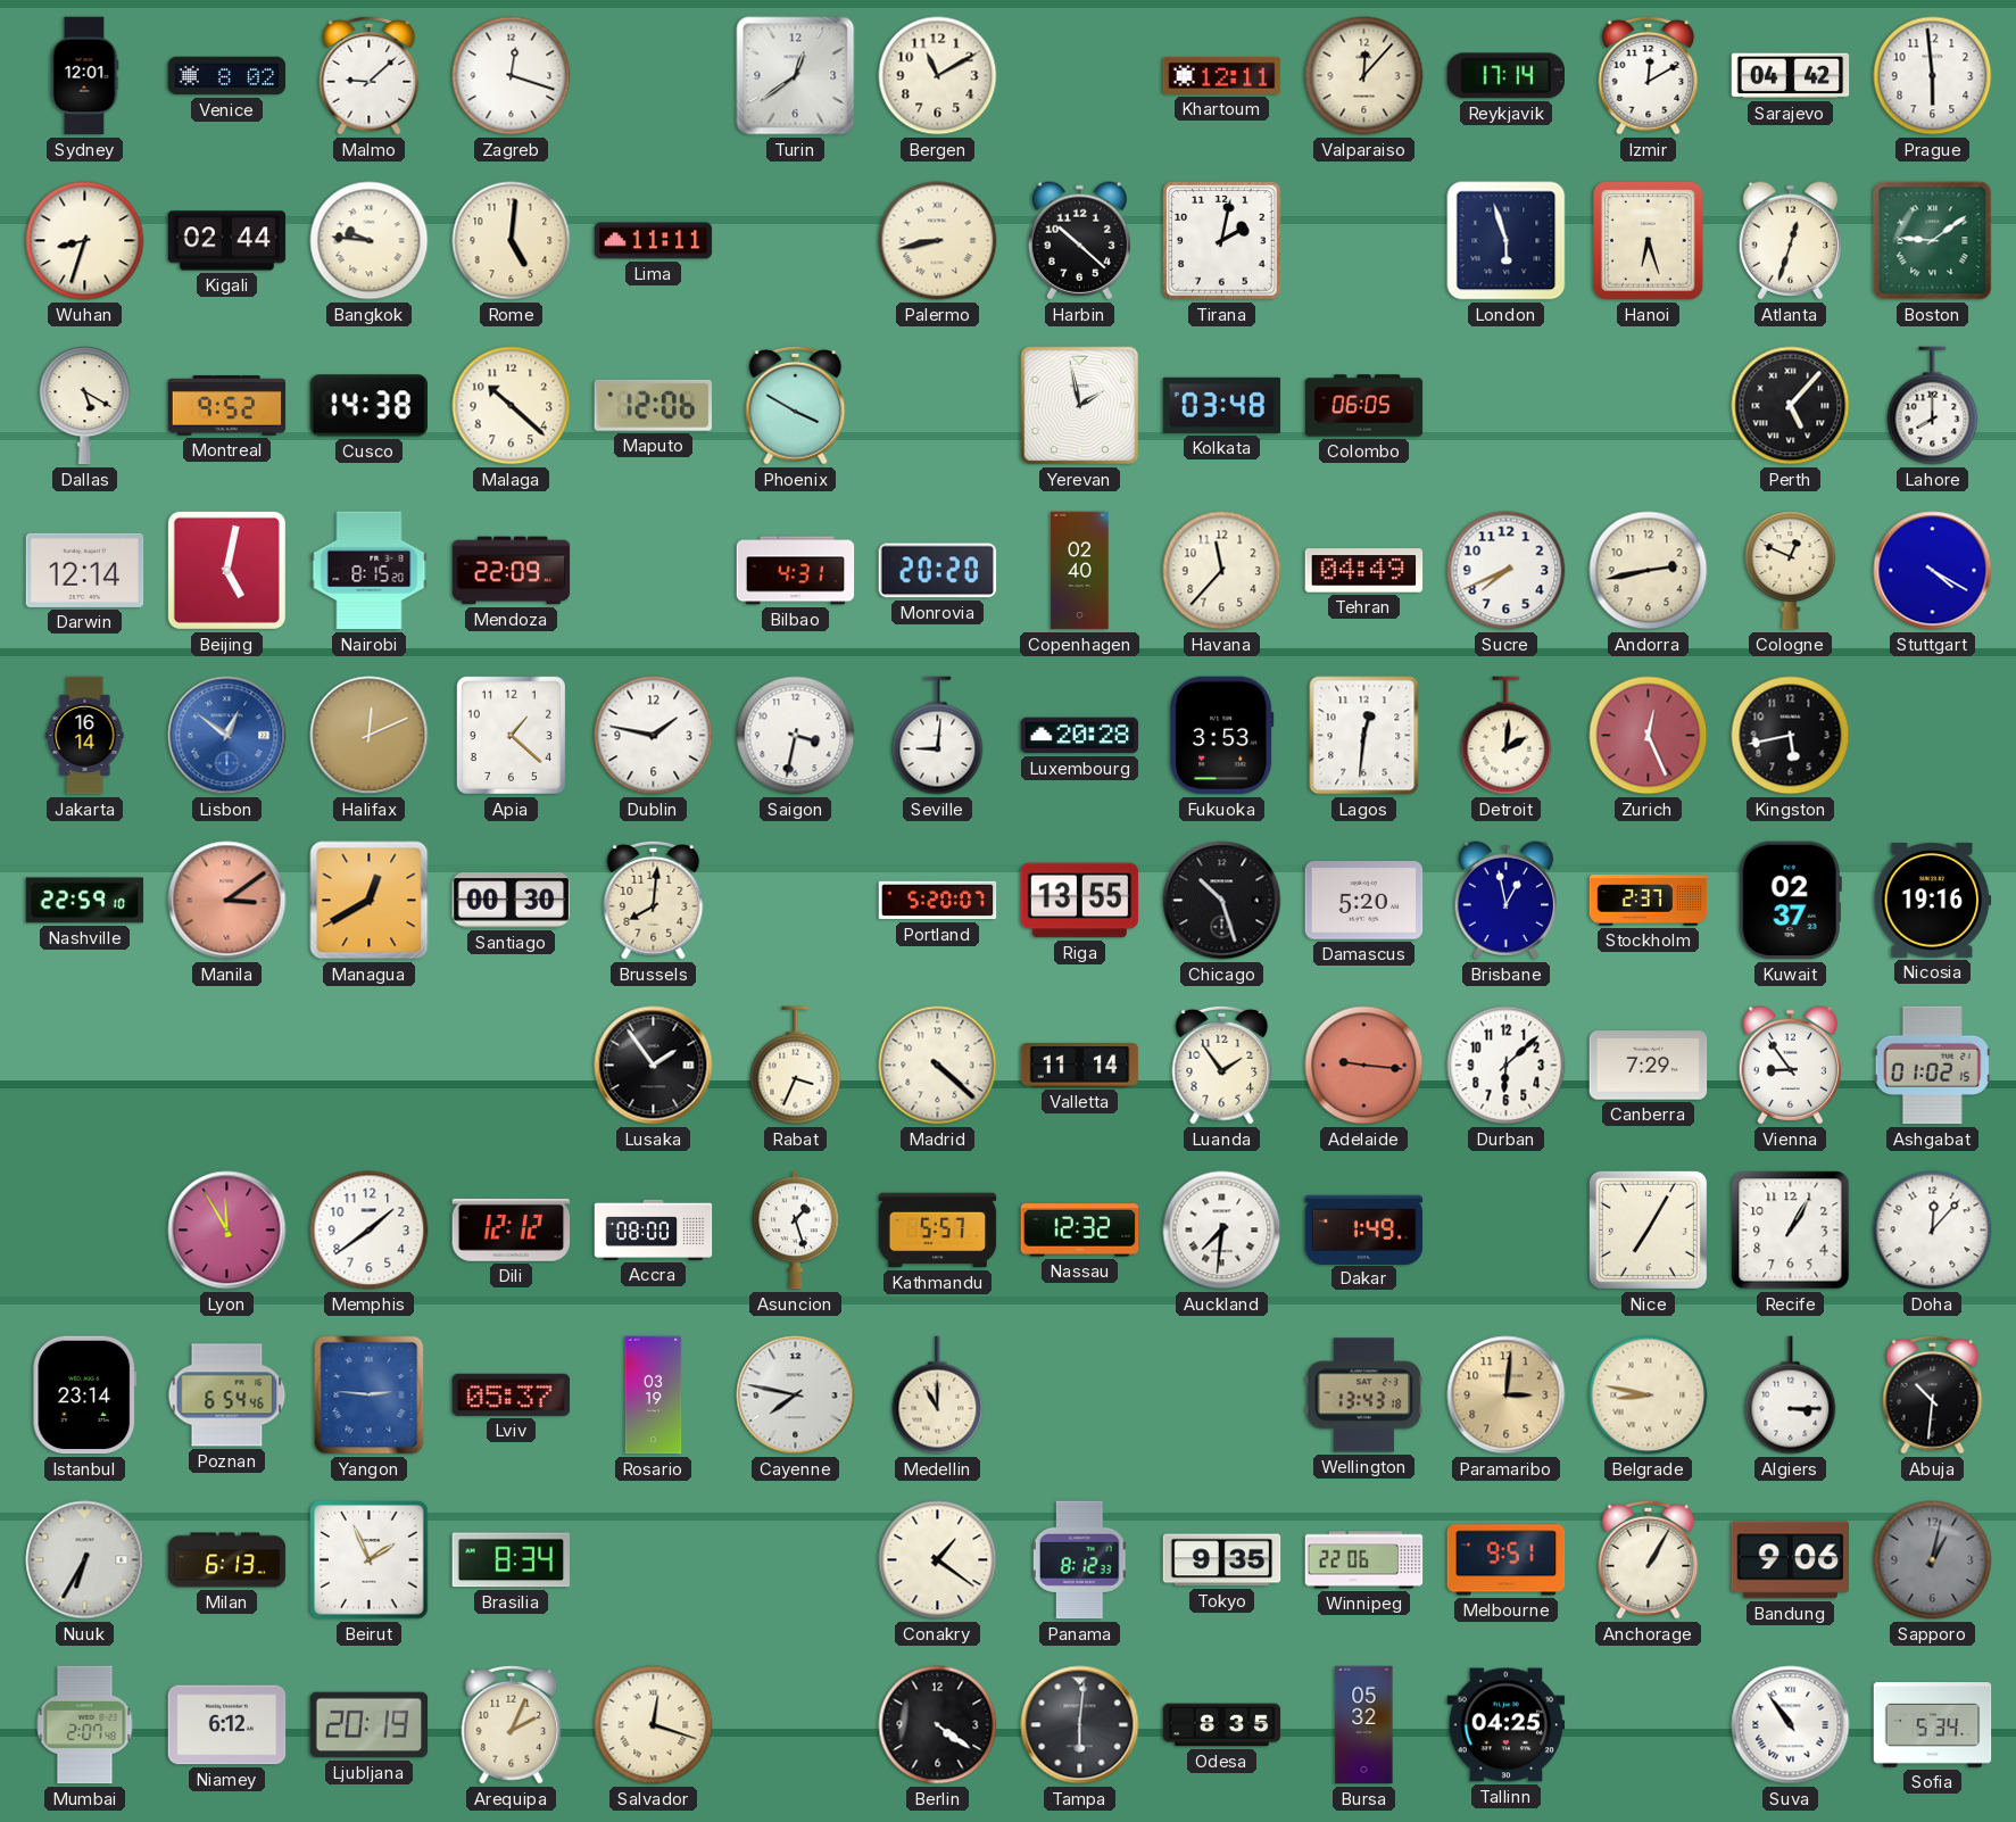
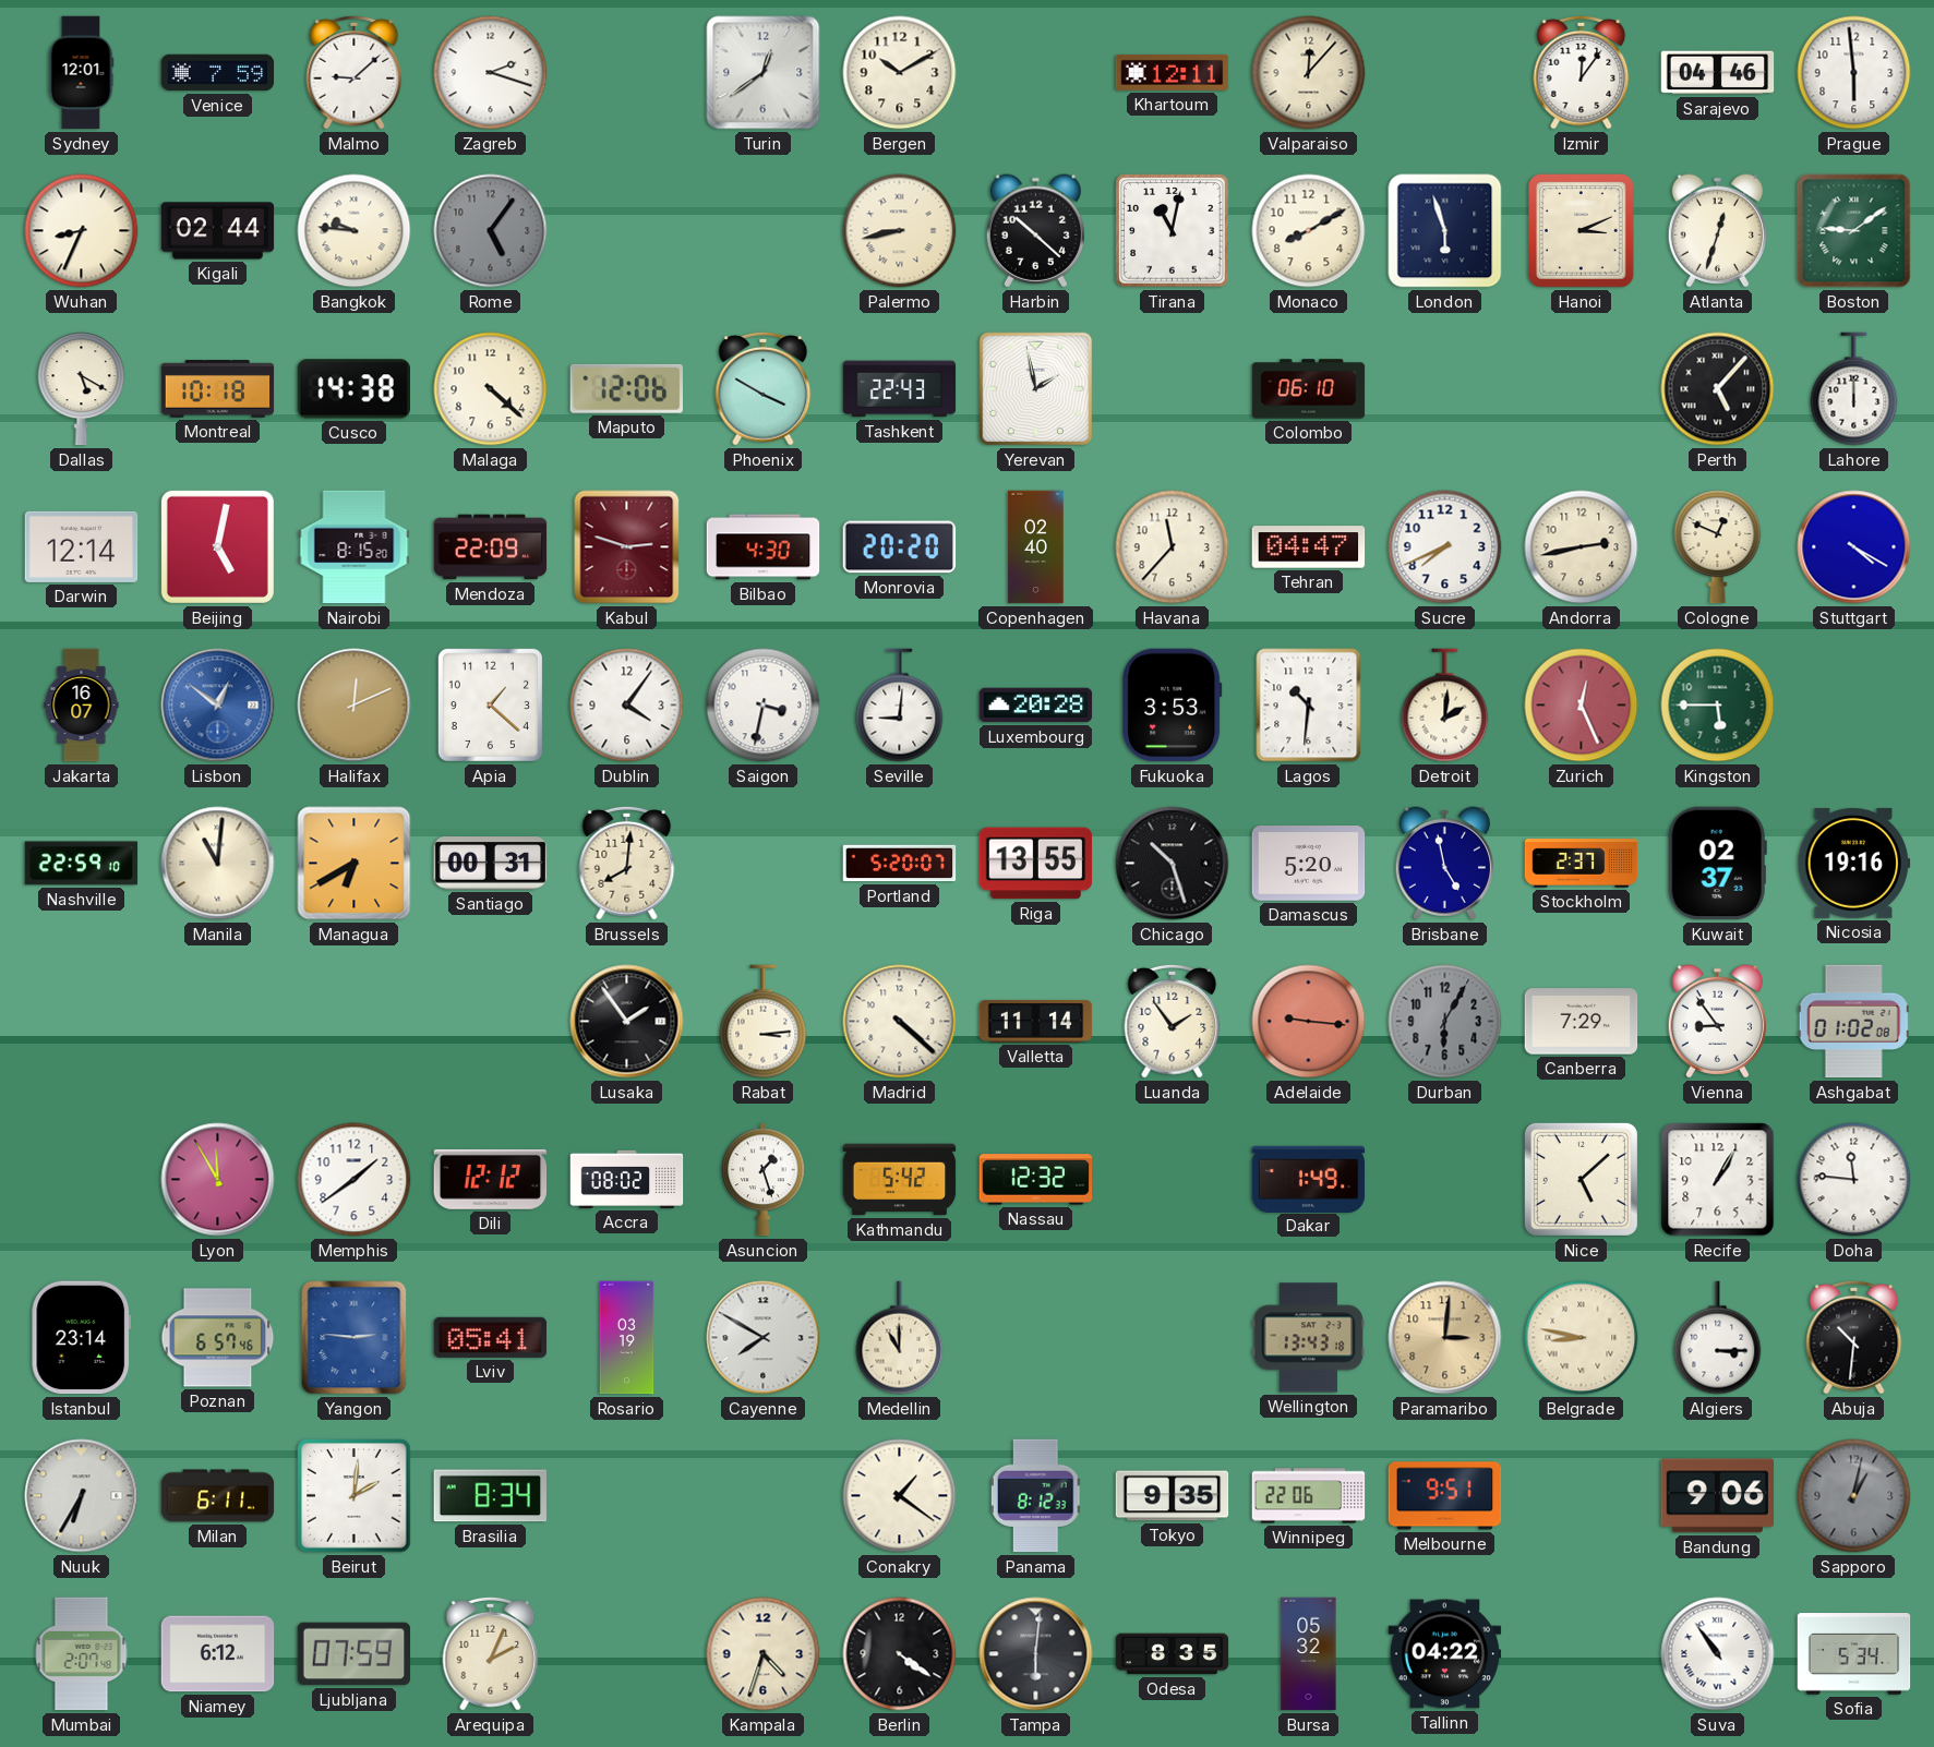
Venice: 8:02 -> 7:59
Zagreb: 12:18 -> 2:18
Bergen: 11:10 -> 10:10
Reykjavik: 17:14 -> none
Izmir: 12:10 -> 12:06
Sarajevo: 04:42 -> 04:46
Wuhan: 8:33 -> 8:34
Rome: 5:01 -> 5:06
Rome dial: cream -> grey
Lima: 11:11 -> none
Tirana: 2:02 -> 11:02
Monaco: none -> 8:10
Hanoi: 6:27 -> 3:11
Montreal: 9:52 -> 10:18
Malaga: 10:22 -> 4:22
Tashkent: none -> 22:43
Kolkata: 03:48 -> none
Colombo: 06:05 -> 06:10
Lahore: 8:00 -> 12:00
Kabul: none -> 2:48
Bilbao: 4:31 -> 4:30
Tehran: 04:49 -> 04:47
Jakarta: 16:14 -> 16:07
Dublin: 1:47 -> 4:06
Lagos: 12:31 -> 10:31
Kingston: 5:43 -> 5:45
Kingston dial: black -> green
Manila: 3:09 -> 11:01
Manila dial: salmon -> cream
Managua: 12:40 -> 6:40
Santiago: 00:30 -> 00:31
Brisbane: 12:58 -> 4:58
Rabat: 3:34 -> 3:14
Durban: 6:08 -> 6:05
Durban dial: white -> grey
Ashgabat: 01:02:15 -> 01:02:08
Accra: 08:00 -> 08:02
Kathmandu: 5:57 -> 5:42
Auckland: 7:31 -> none
Nice: 7:05 -> 5:08
Doha: 12:07 -> 11:46
Poznan: 6:54 -> 6:57
Lviv: 05:37 -> 05:41
Cayenne: 7:47 -> 7:50
Milan: 6:13 -> 6:11
Beirut: 1:56 -> 2:01
Anchorage: 1:05 -> none
Ljubljana: 20:19 -> 07:59
Salvador: 12:18 -> none
Kampala: none -> 4:33
Tallinn: 04:25 -> 04:22
